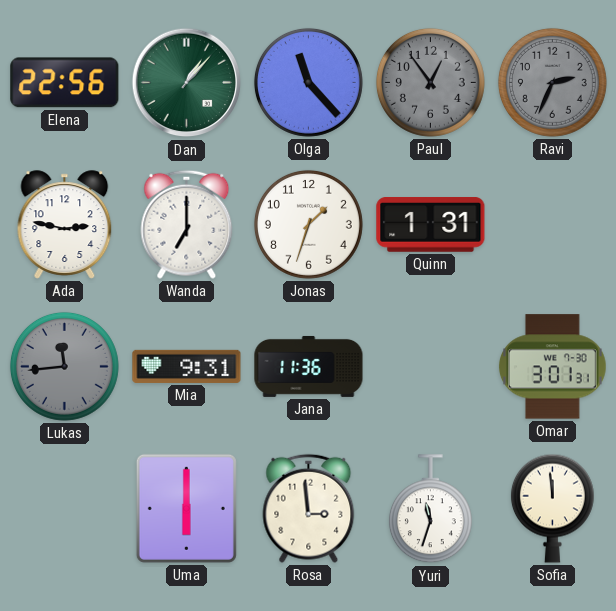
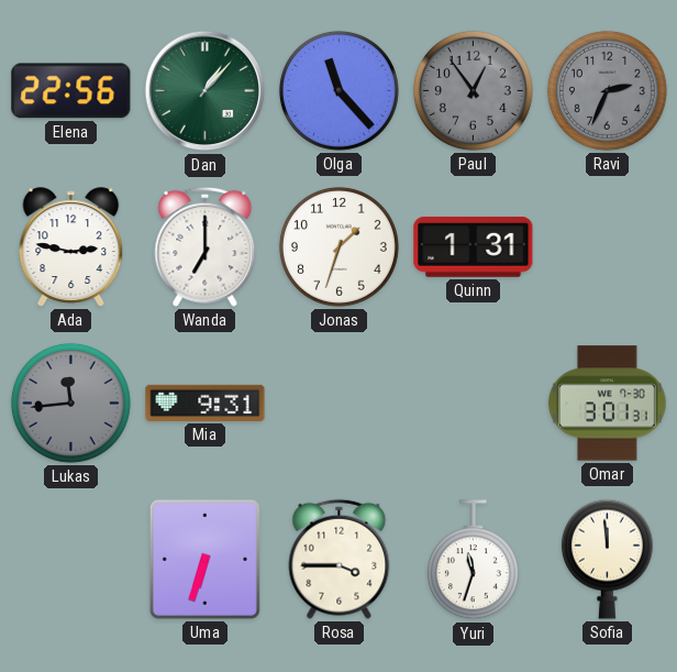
Jana: 11:36 -> none
Uma: 6:00 -> 6:33
Rosa: 2:59 -> 3:45
